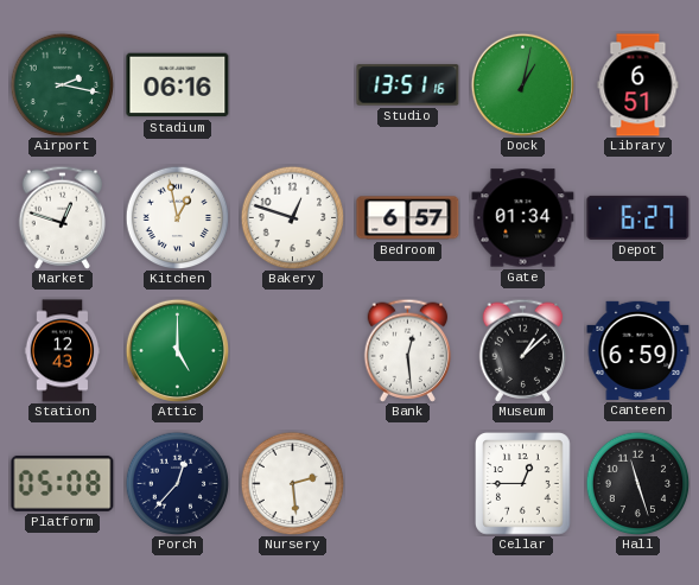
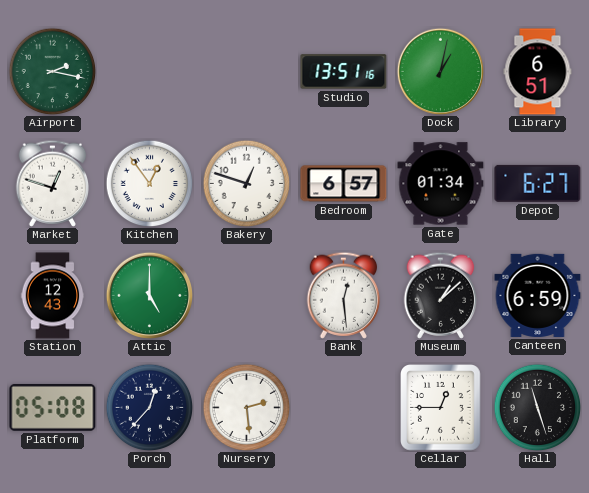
Stadium: 06:16 -> none
Kitchen: 12:58 -> 12:54
